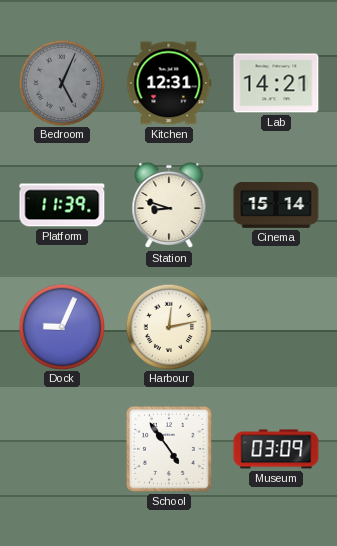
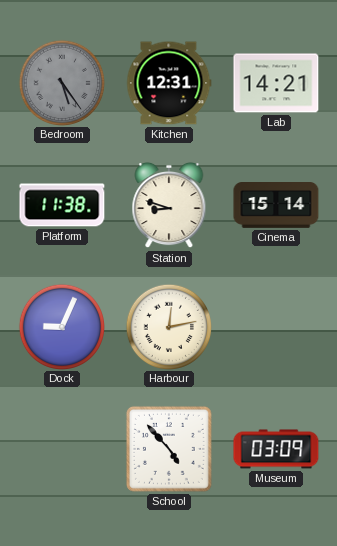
Bedroom: 5:04 -> 5:24
Platform: 11:39 -> 11:38
School: 4:54 -> 4:53
